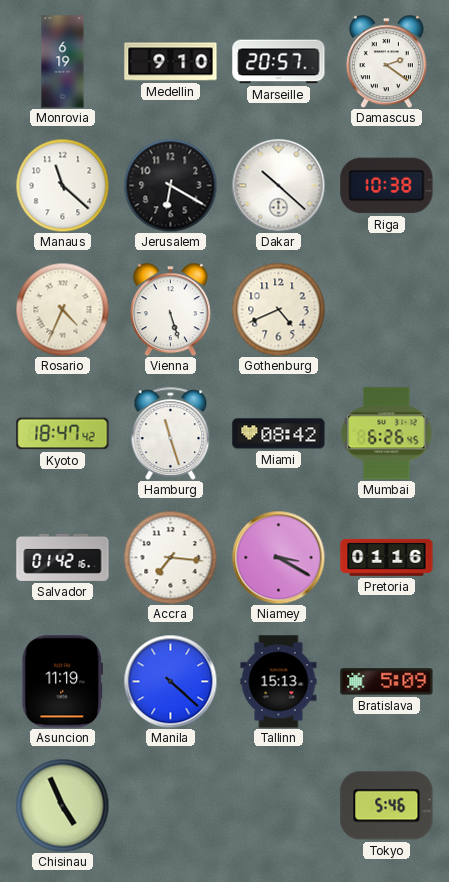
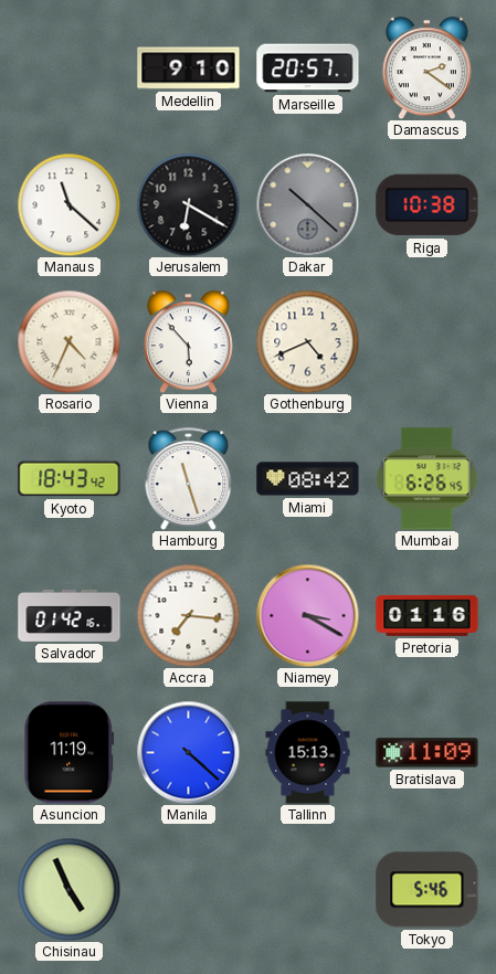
Monrovia: 6:19 -> none
Dakar dial: white -> grey
Vienna: 5:27 -> 5:53
Kyoto: 18:47 -> 18:43
Bratislava: 5:09 -> 11:09
